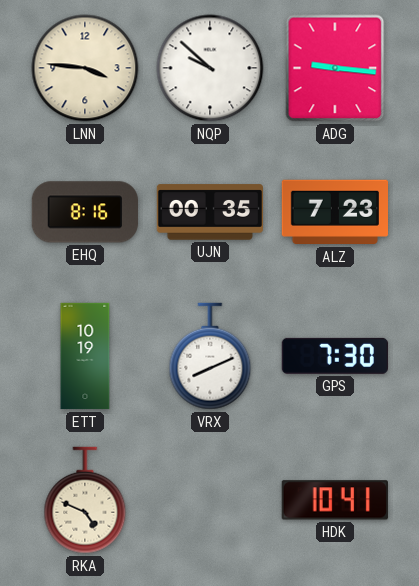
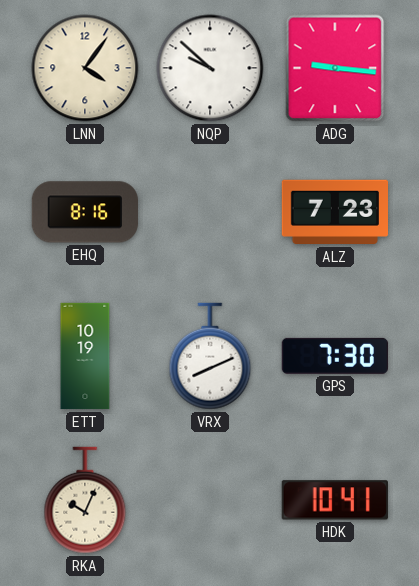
LNN: 3:46 -> 4:06
UJN: 00:35 -> none
RKA: 4:49 -> 10:04
